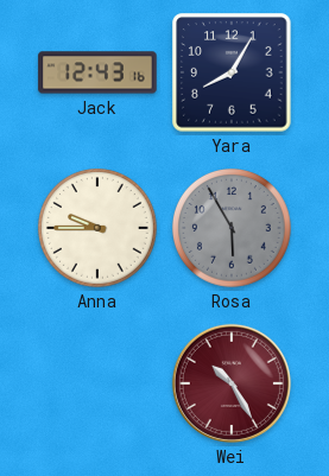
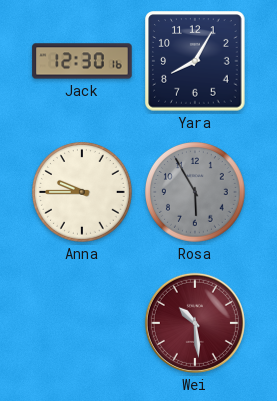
Jack: 12:43 -> 12:30
Wei: 10:25 -> 10:29
